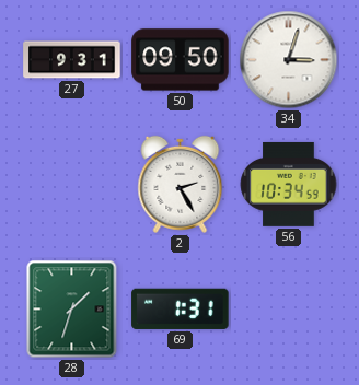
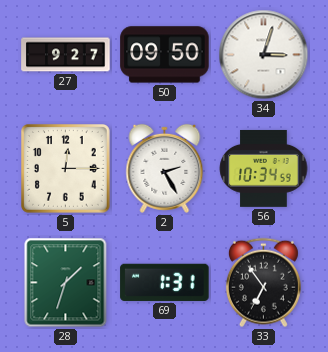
27: 9:31 -> 9:27
5: none -> 12:15
33: none -> 6:54
